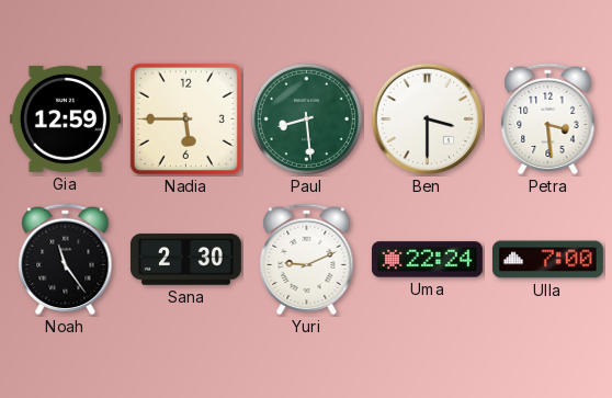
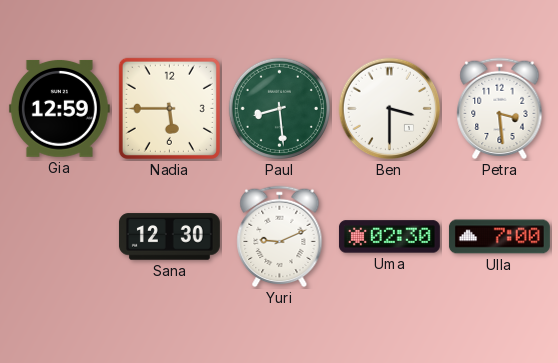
Noah: 11:24 -> none
Sana: 2:30 -> 12:30
Uma: 22:24 -> 02:30
